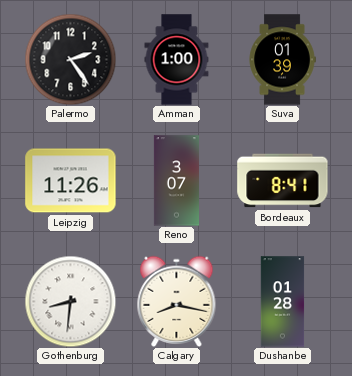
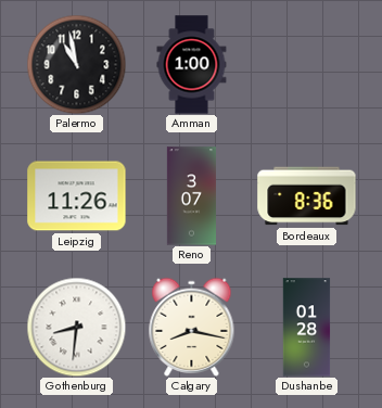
Palermo: 2:24 -> 10:58
Suva: 01:39 -> none
Bordeaux: 8:41 -> 8:36
